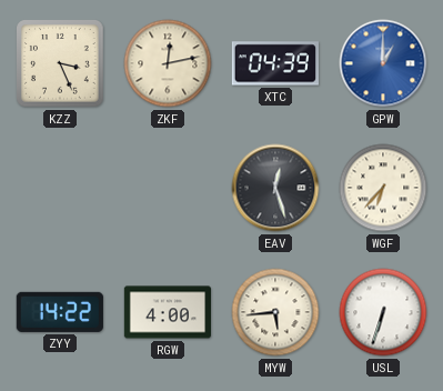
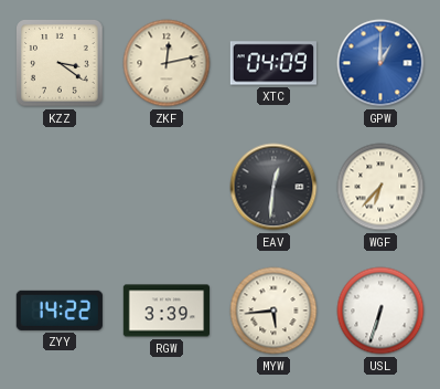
KZZ: 3:26 -> 3:21
XTC: 04:39 -> 04:09
EAV: 12:27 -> 12:31
RGW: 4:00 -> 3:39
